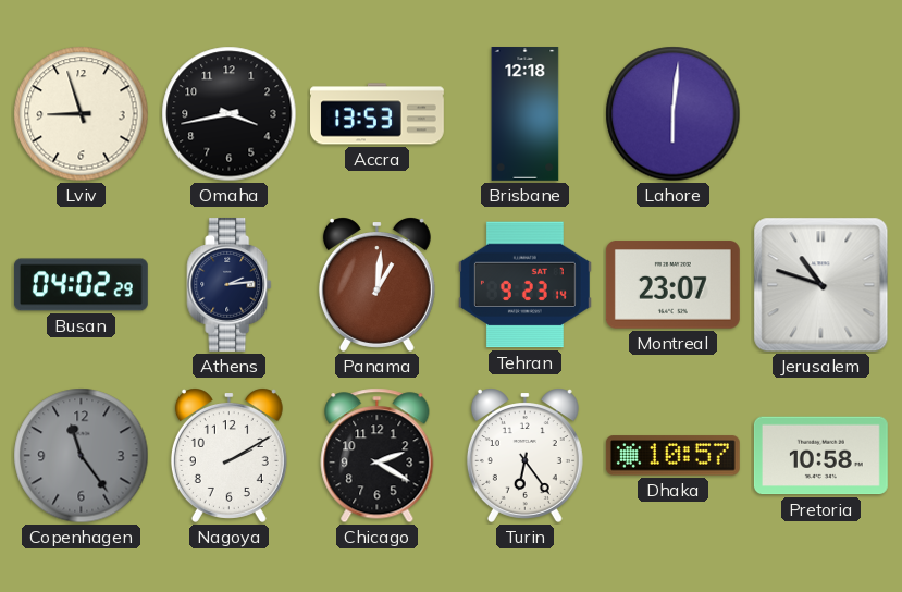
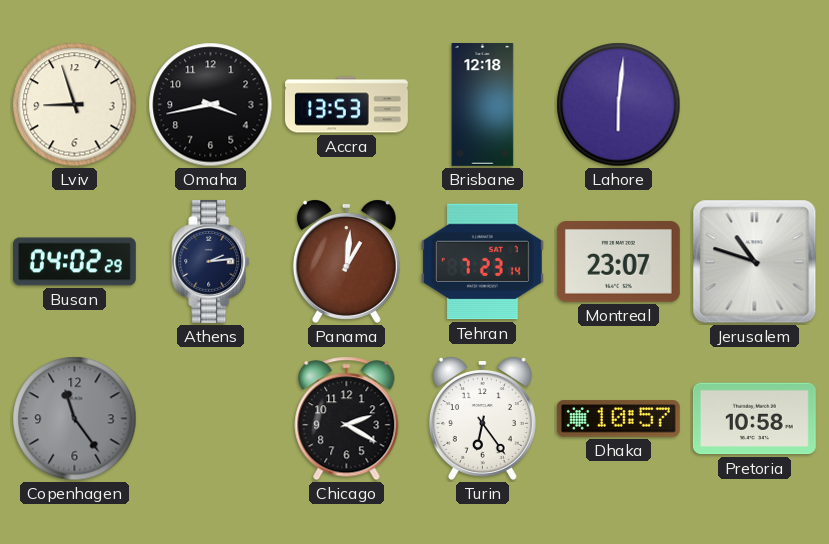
Tehran: 9:23 -> 7:23
Nagoya: 2:10 -> none
